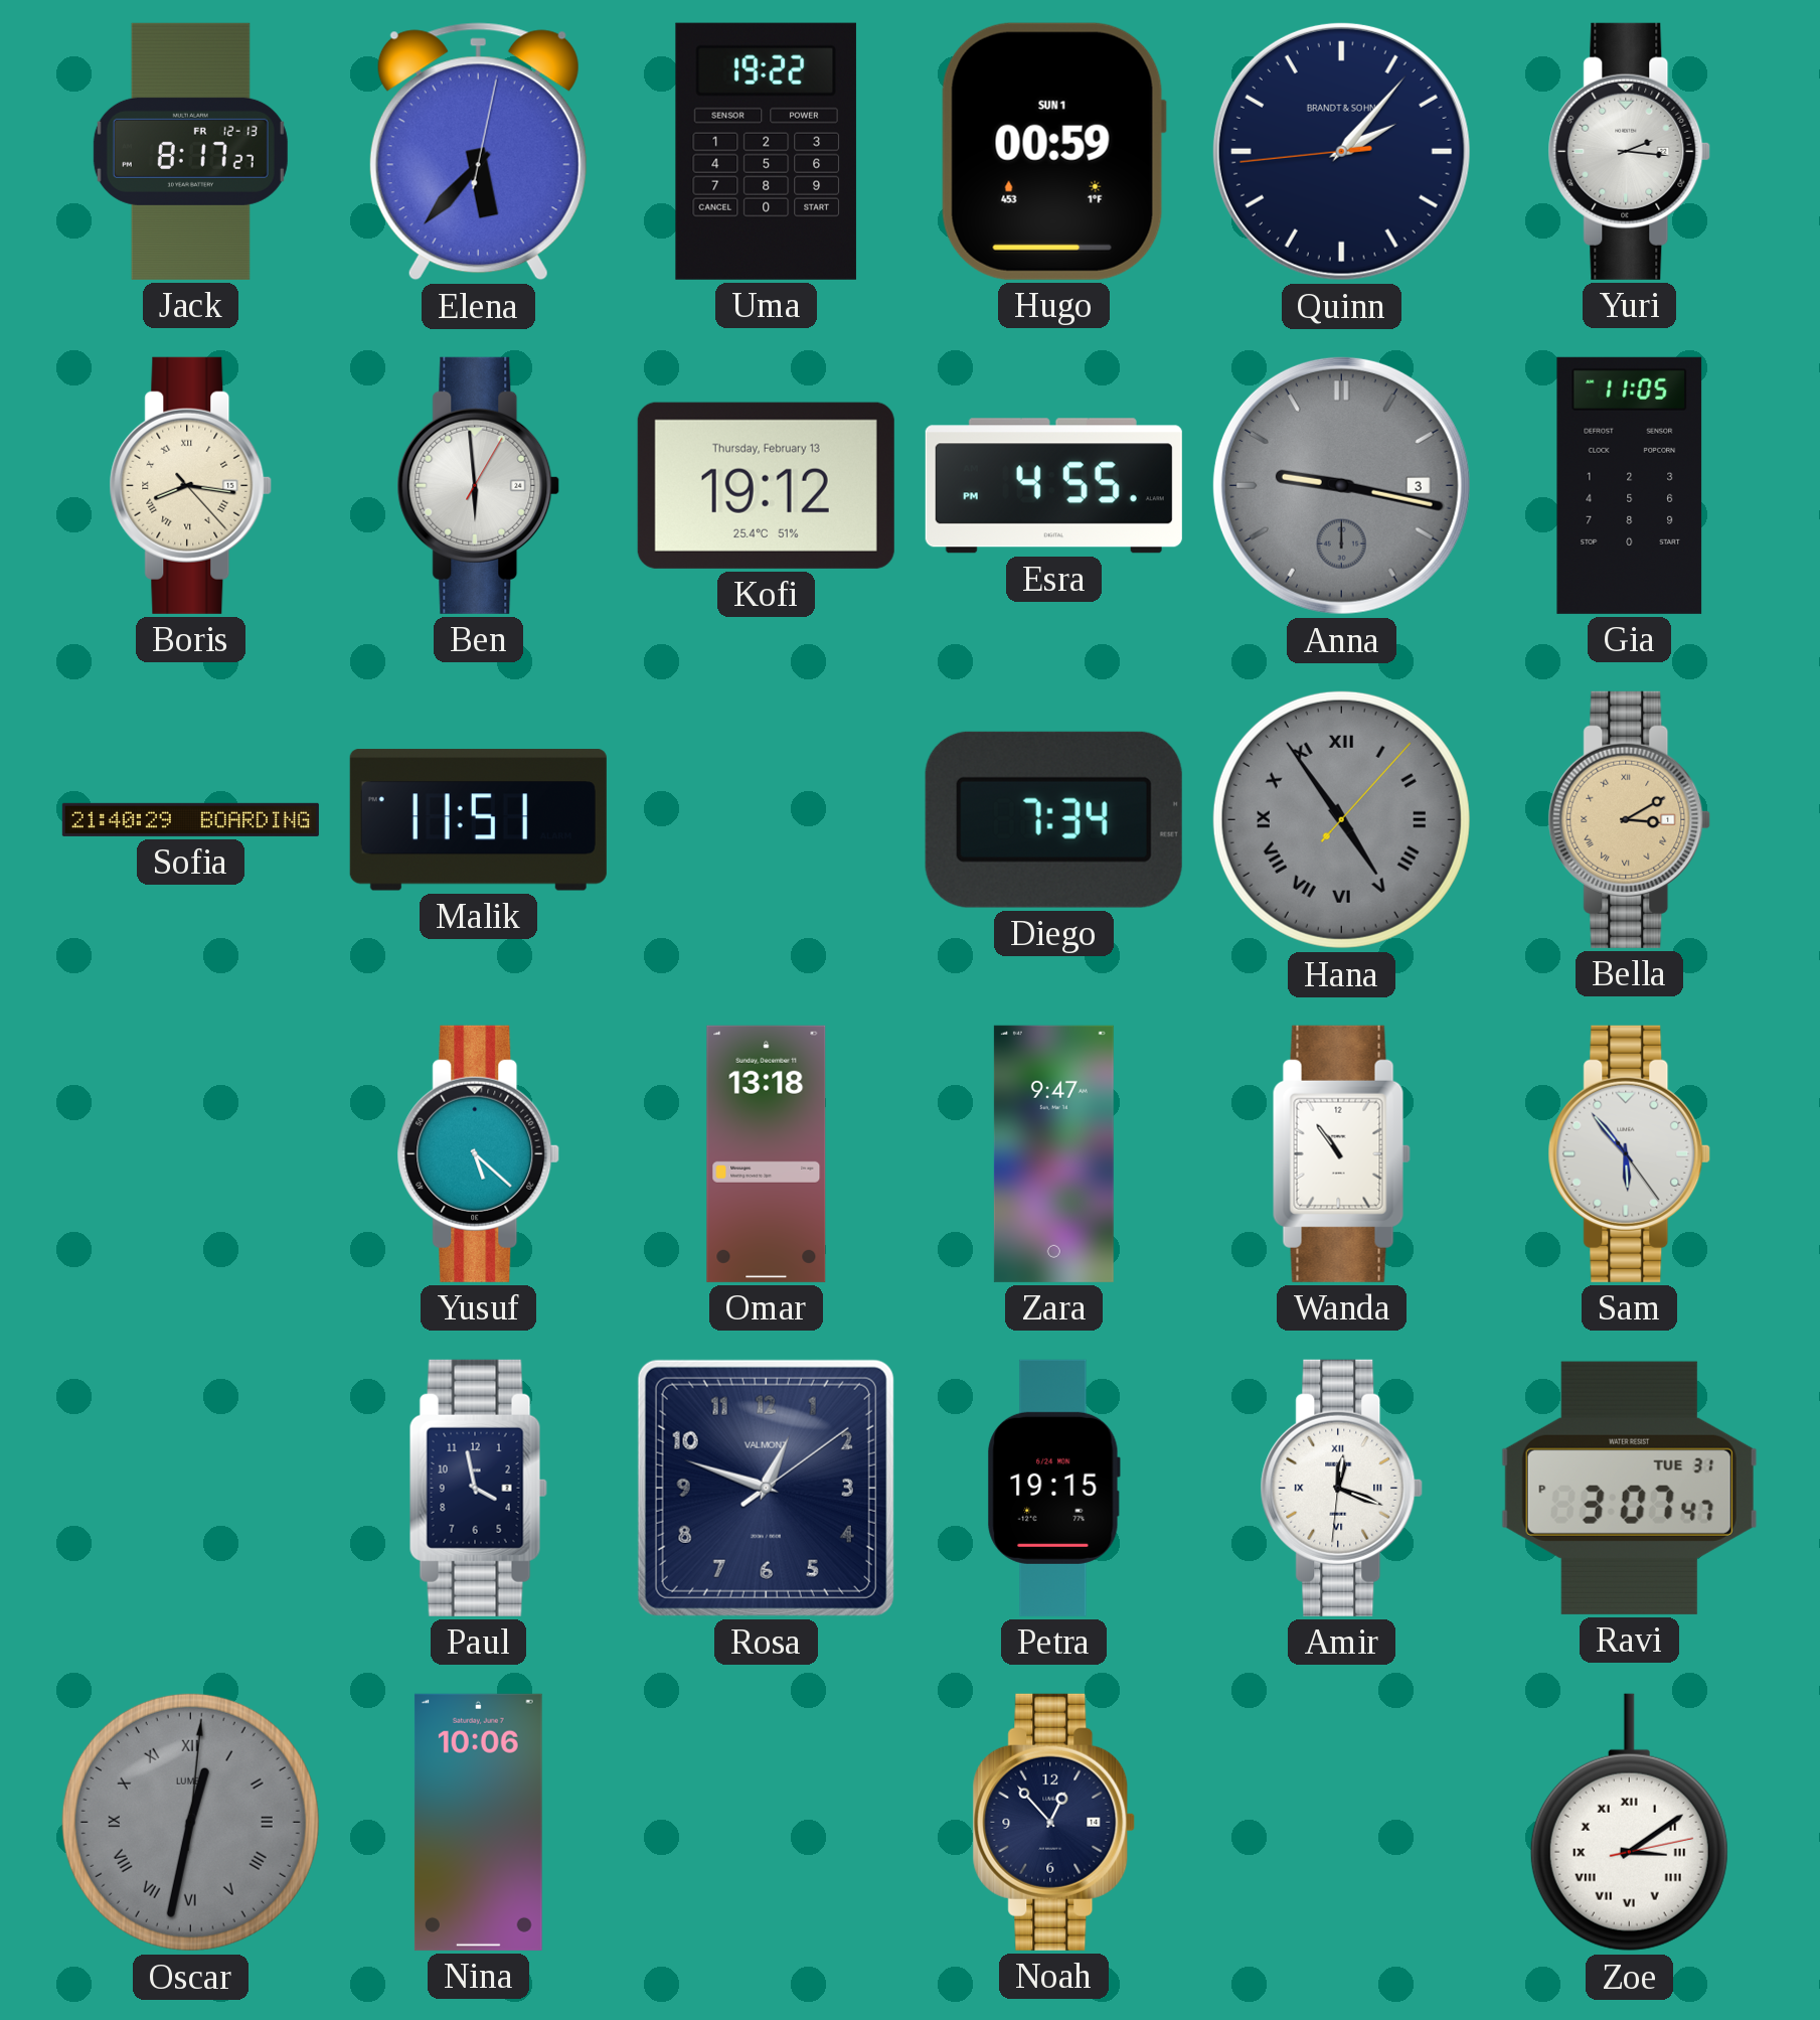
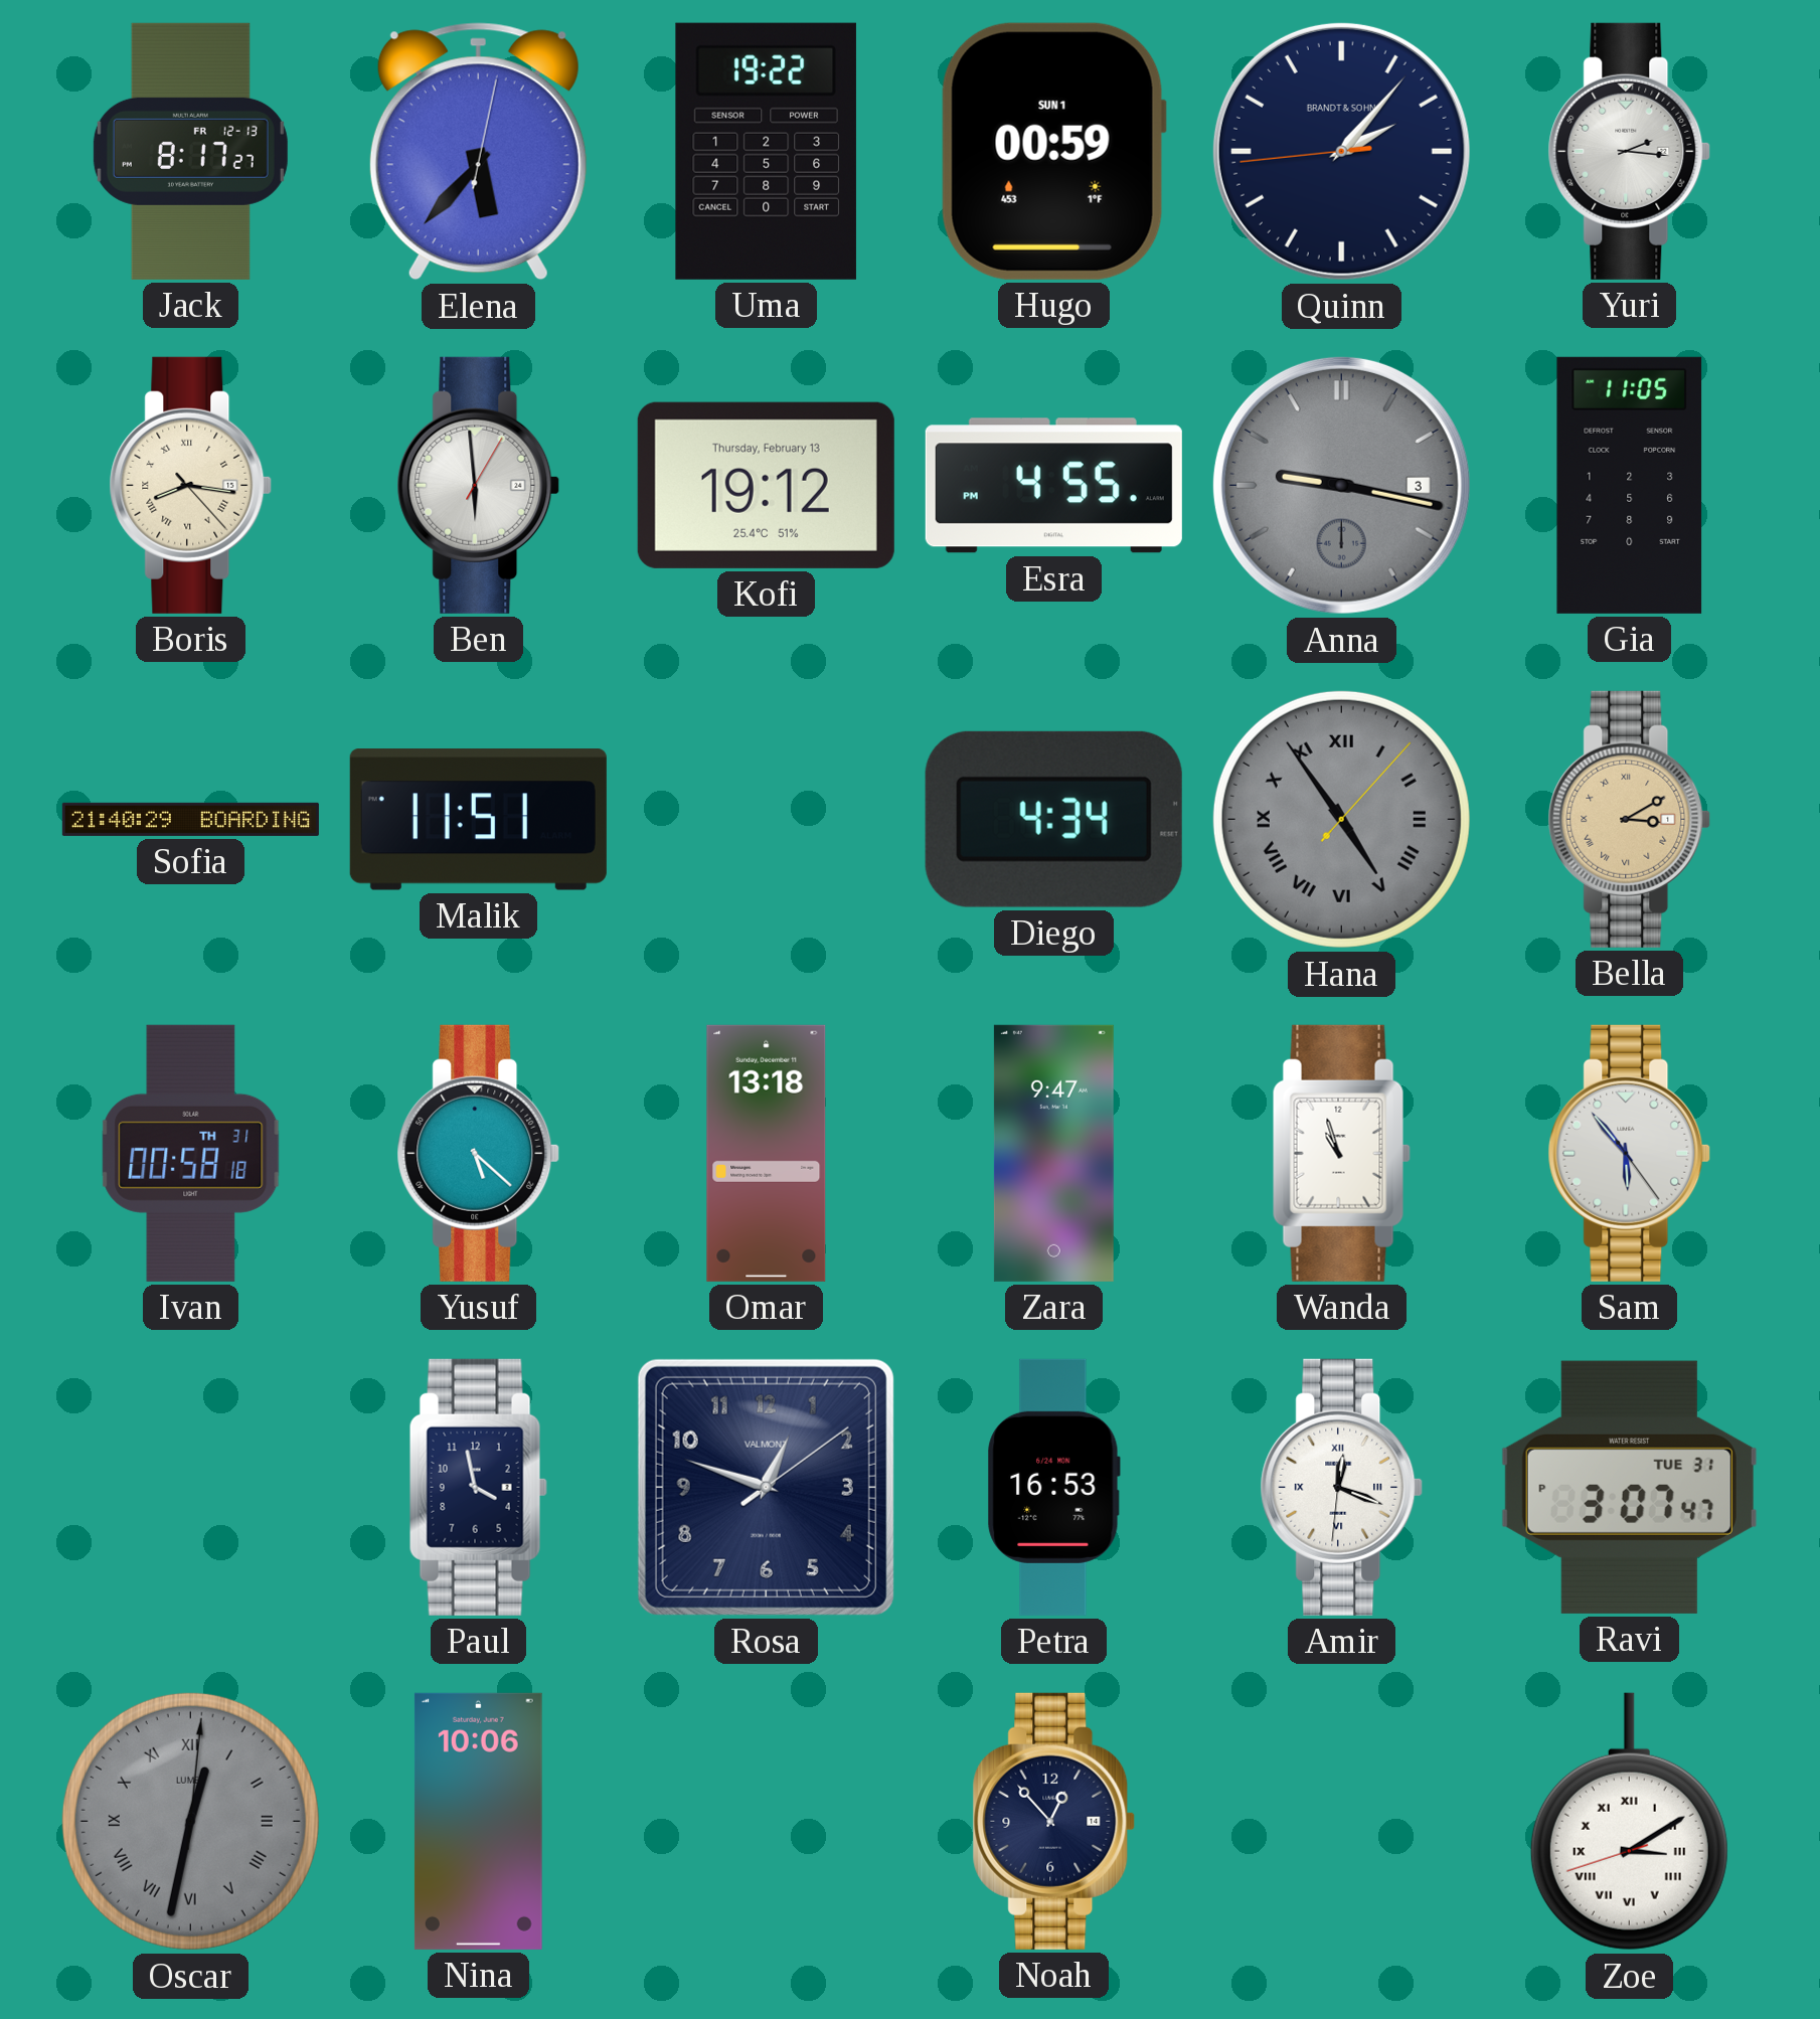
Diego: 7:34 -> 4:34
Ivan: none -> 00:58
Wanda: 10:54 -> 10:57
Petra: 19:15 -> 16:53
Zoe: 3:09:13 -> 3:09:42
